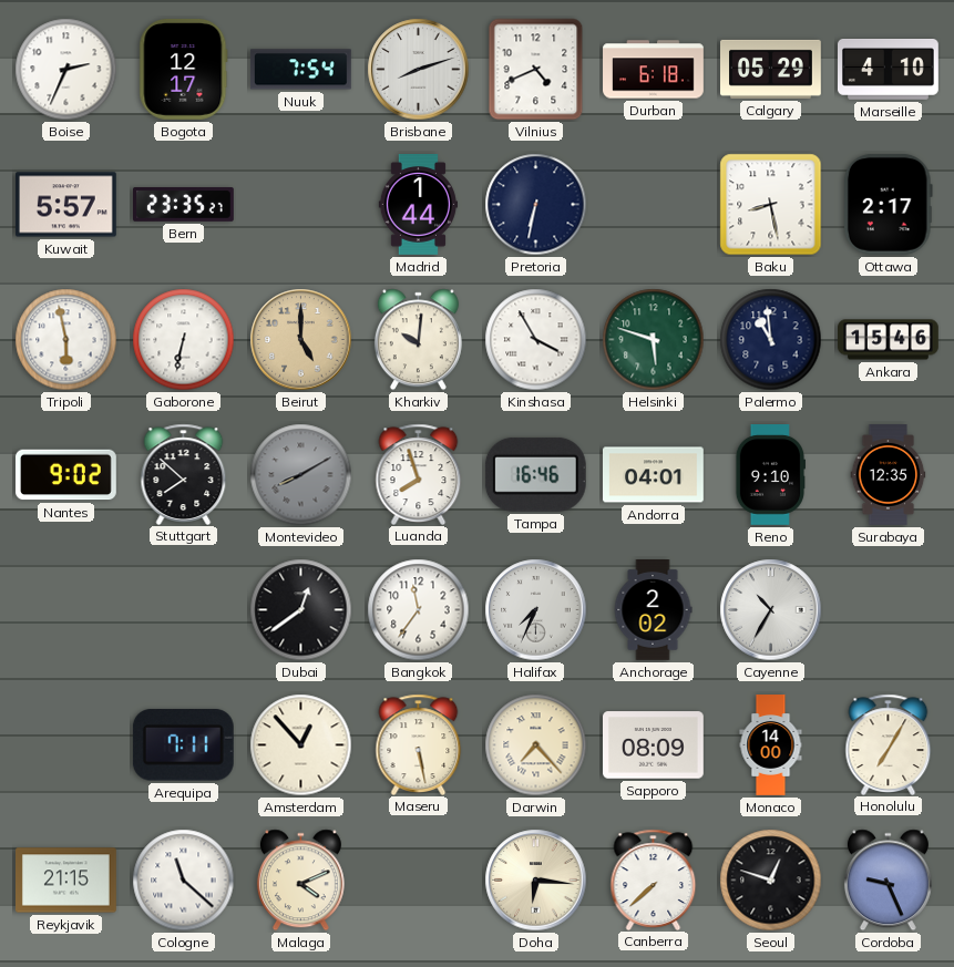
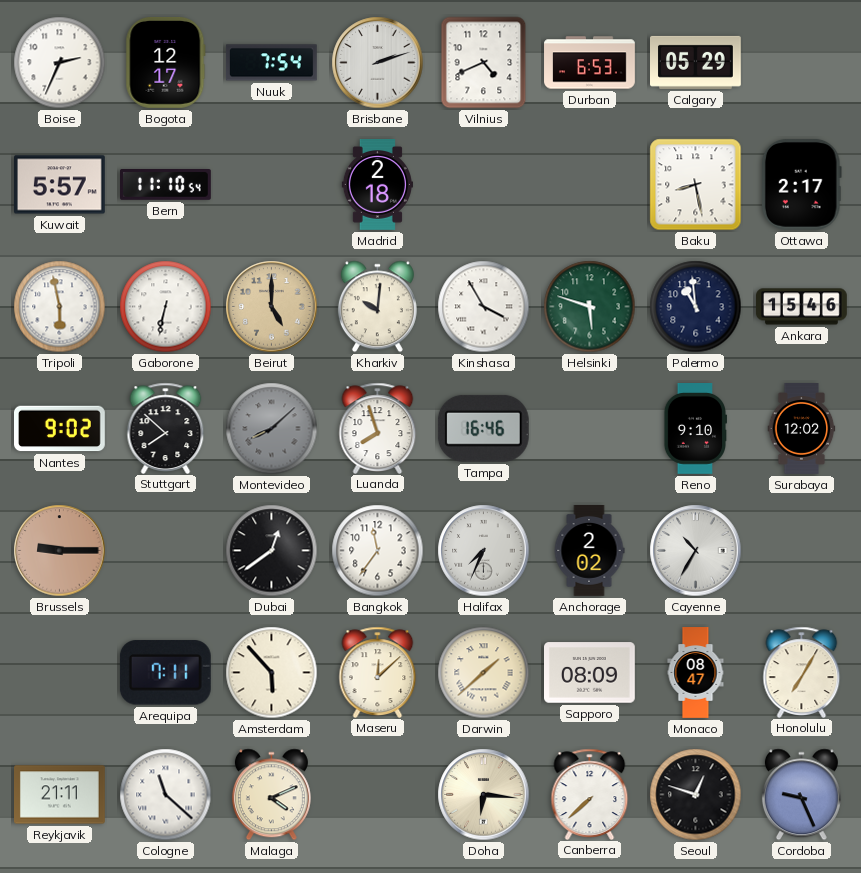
Brisbane: 8:12 -> 2:12
Durban: 6:18 -> 6:53
Marseille: 4:10 -> none
Bern: 23:35 -> 11:10
Madrid: 1:44 -> 2:18
Pretoria: 6:32 -> none
Montevideo: 8:10 -> 8:08
Andorra: 04:01 -> none
Surabaya: 12:35 -> 12:02
Brussels: none -> 9:15
Amsterdam: 12:53 -> 5:53
Maseru: 5:28 -> 12:08
Darwin: 7:23 -> 1:38
Monaco: 14:00 -> 08:47
Reykjavik: 21:15 -> 21:11
